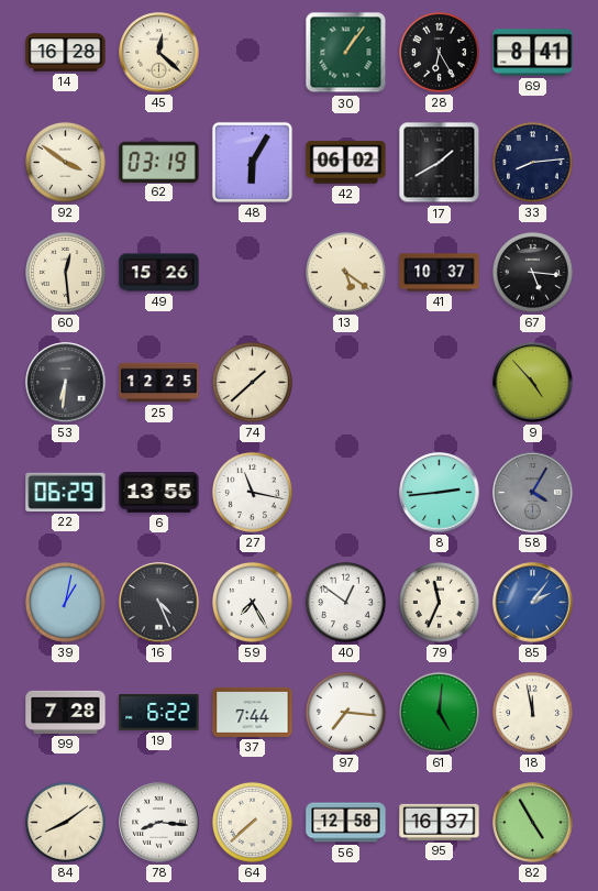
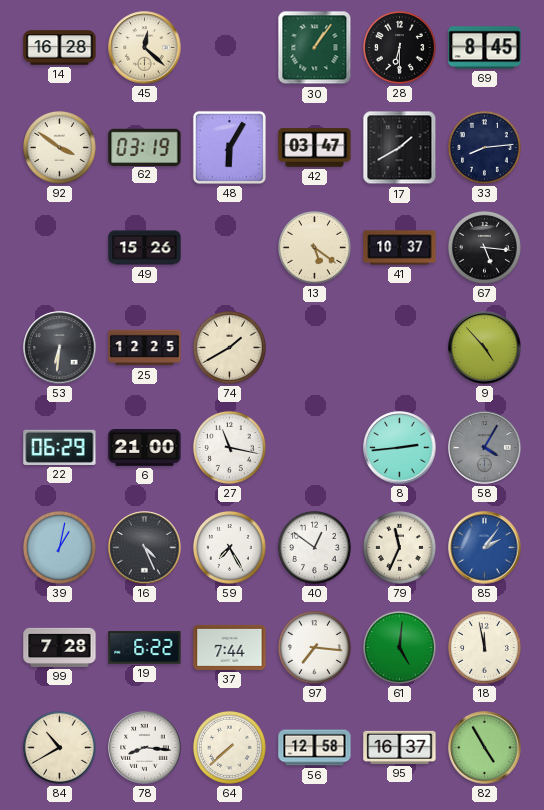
28: 6:25 -> 6:30
69: 8:41 -> 8:45
42: 06:02 -> 03:47
60: 12:29 -> none
74: 1:38 -> 1:40
6: 13:55 -> 21:00
84: 8:09 -> 10:40
